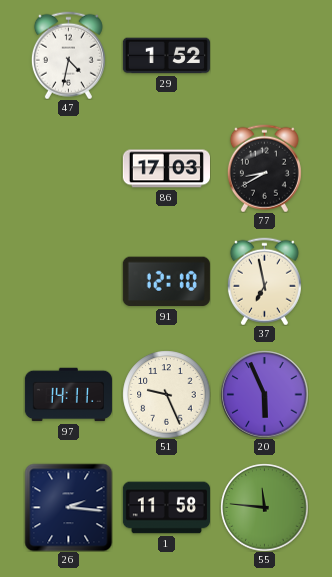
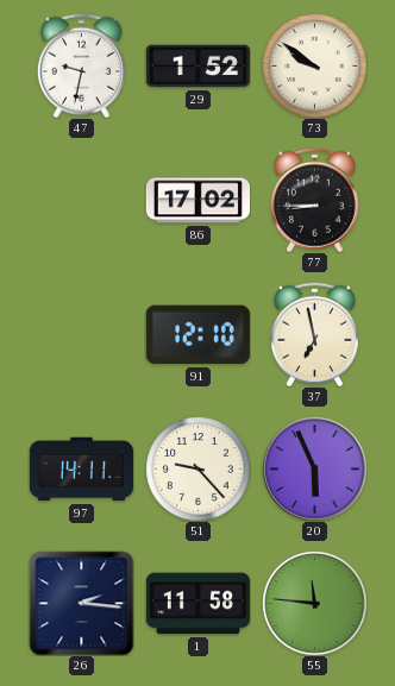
47: 4:32 -> 9:32
73: none -> 9:51
86: 17:03 -> 17:02
77: 8:40 -> 8:45
51: 9:26 -> 9:23
